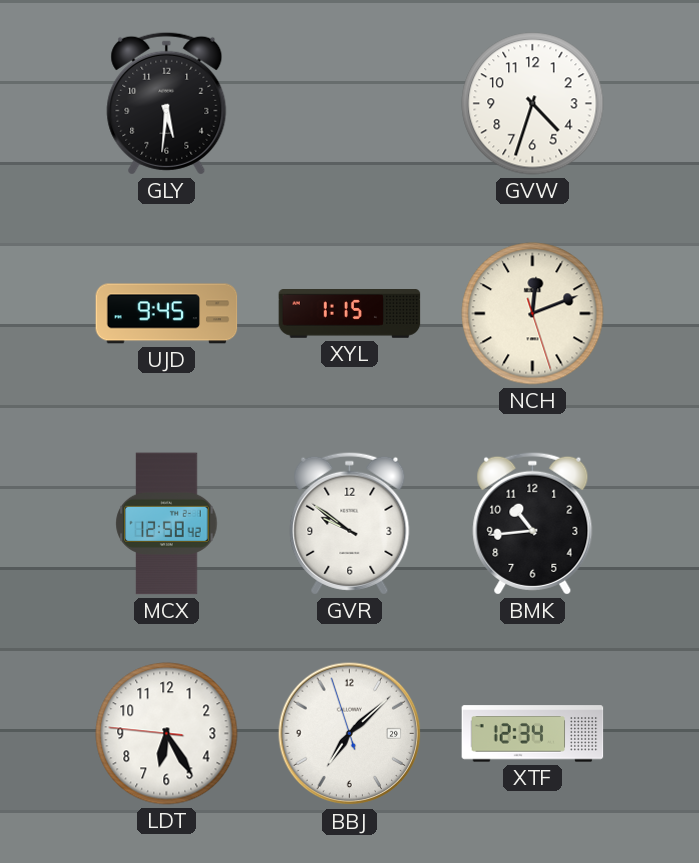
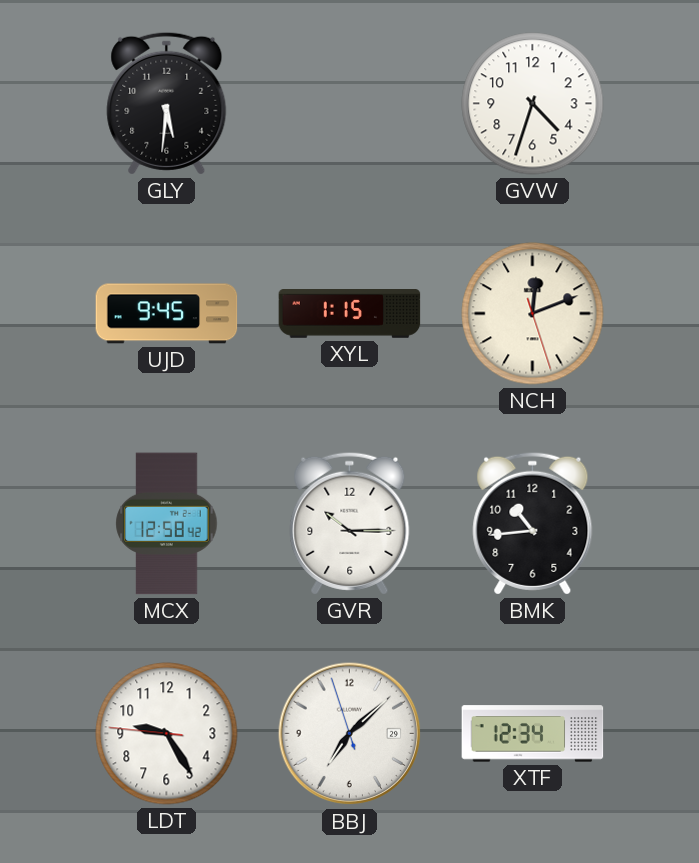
GVR: 9:51 -> 10:15
LDT: 6:24 -> 9:24
